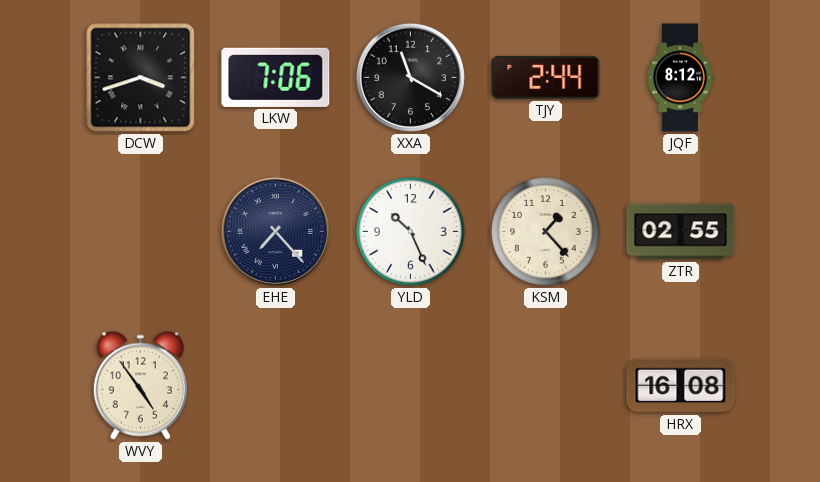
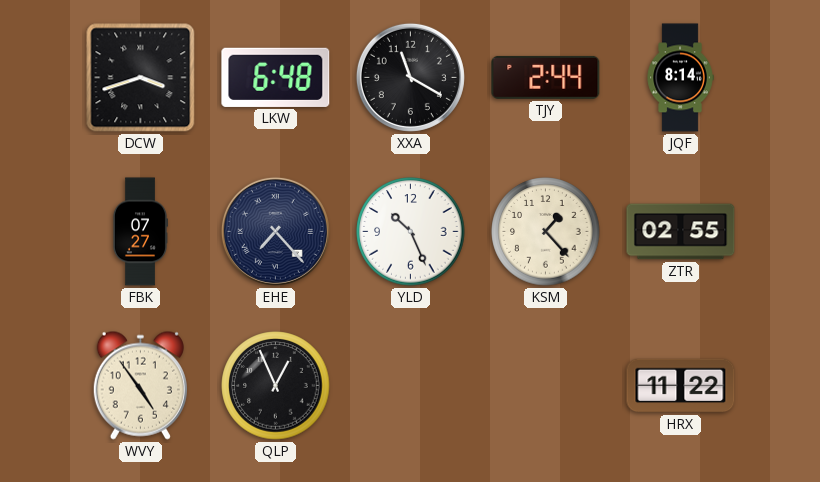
LKW: 7:06 -> 6:48
JQF: 8:12 -> 8:14
FBK: none -> 07:27
QLP: none -> 12:56
HRX: 16:08 -> 11:22
